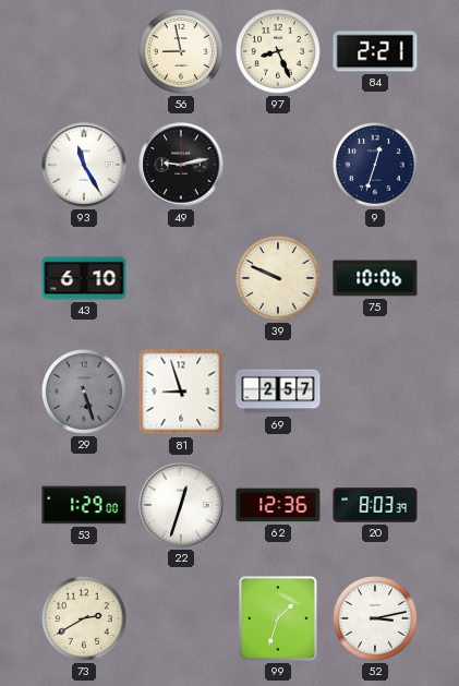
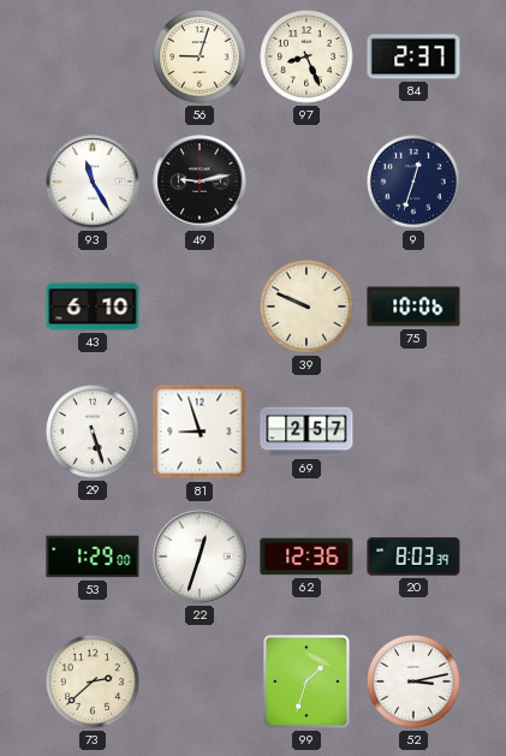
56: 8:58 -> 9:03
84: 2:21 -> 2:37
29 dial: grey -> white
73: 2:40 -> 2:38
